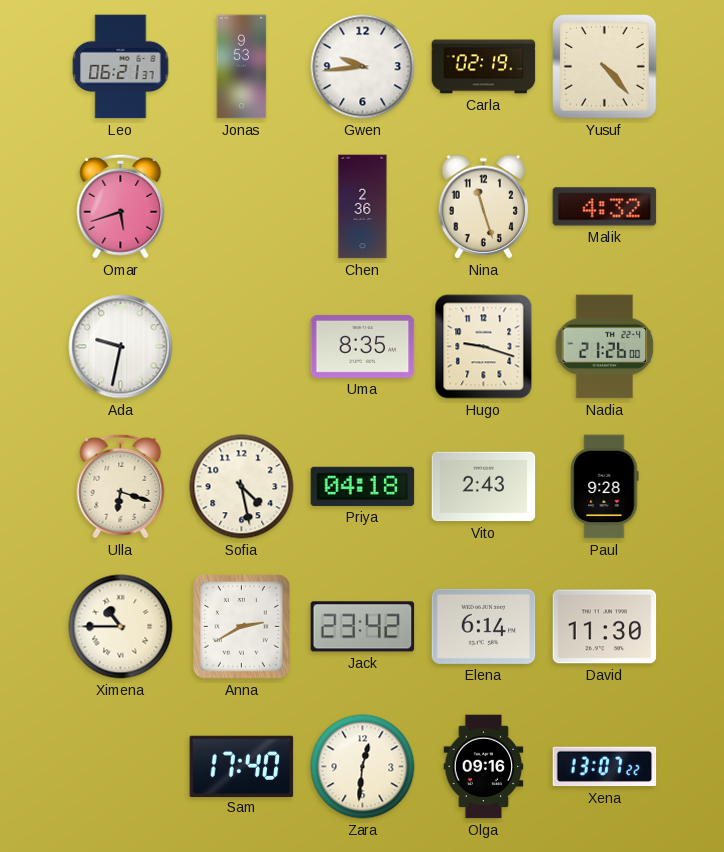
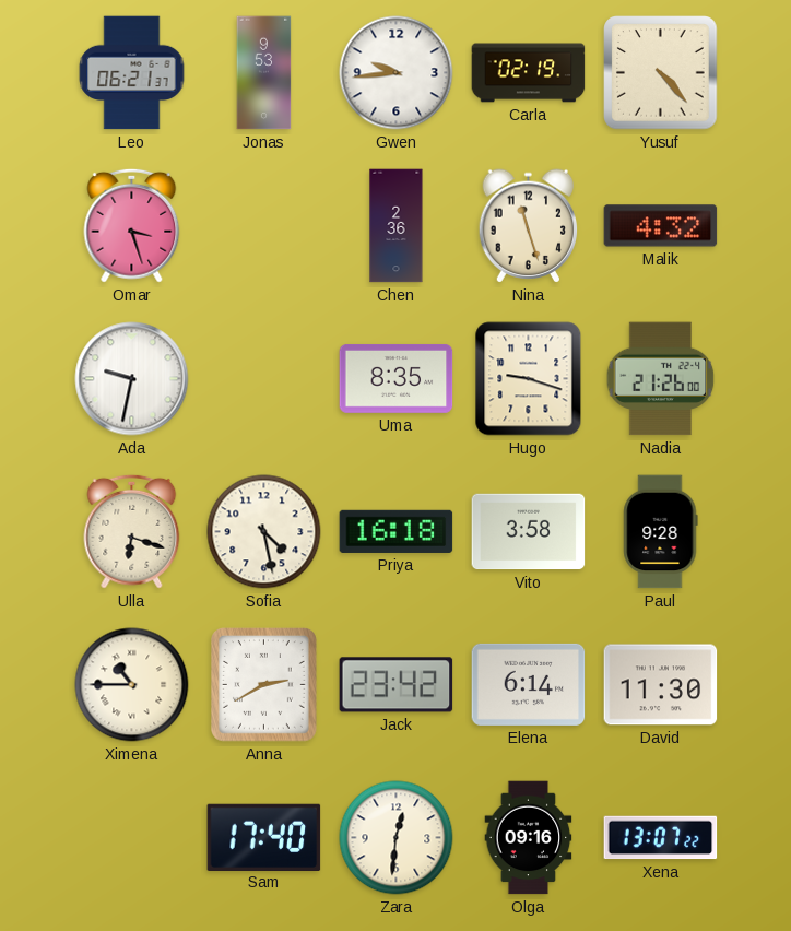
Omar: 5:42 -> 3:27
Priya: 04:18 -> 16:18
Vito: 2:43 -> 3:58
